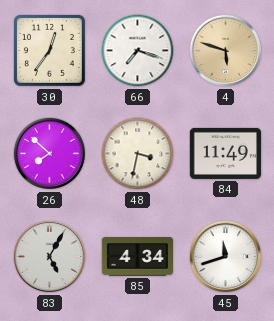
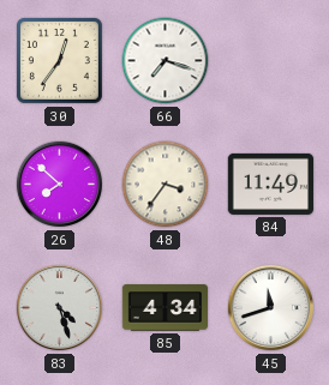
4: 5:48 -> none
48: 3:32 -> 3:36
83: 5:05 -> 4:27
